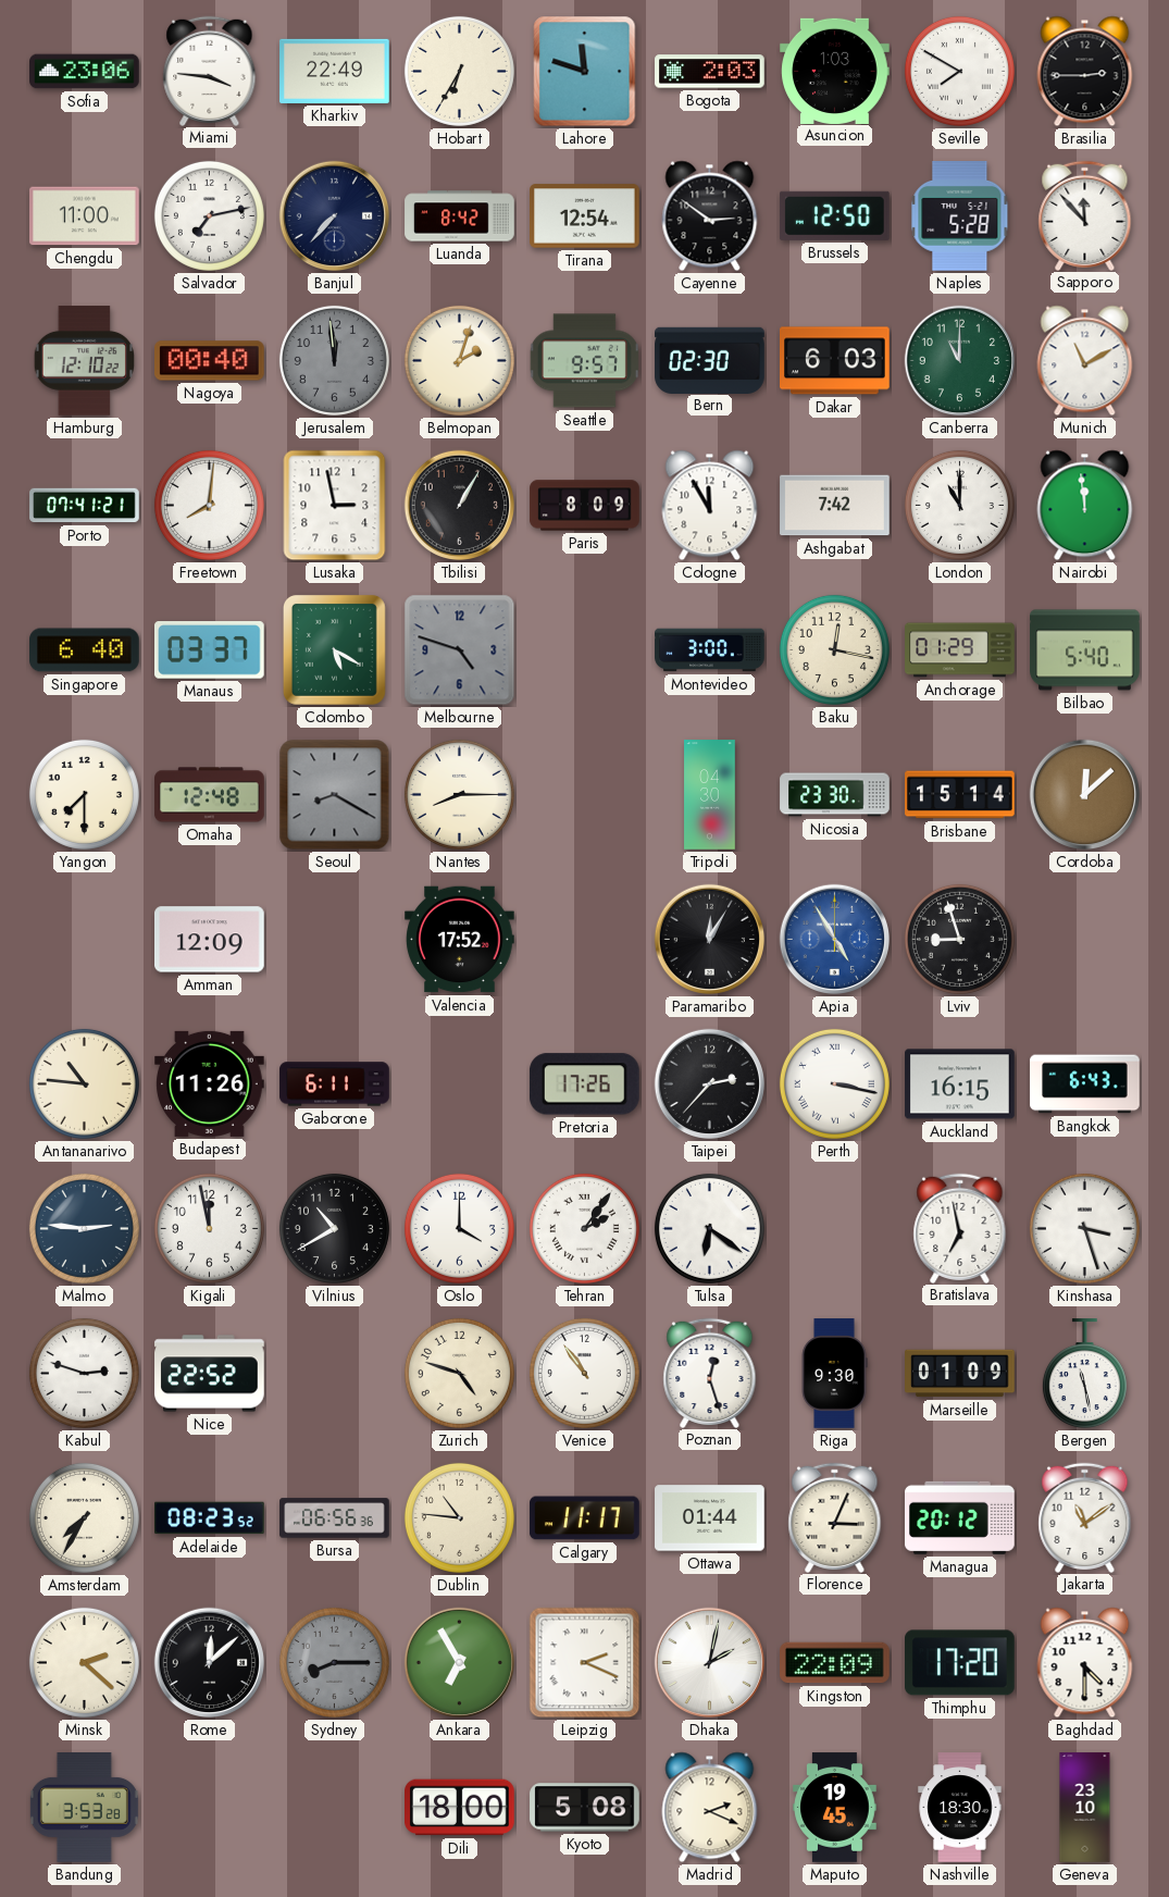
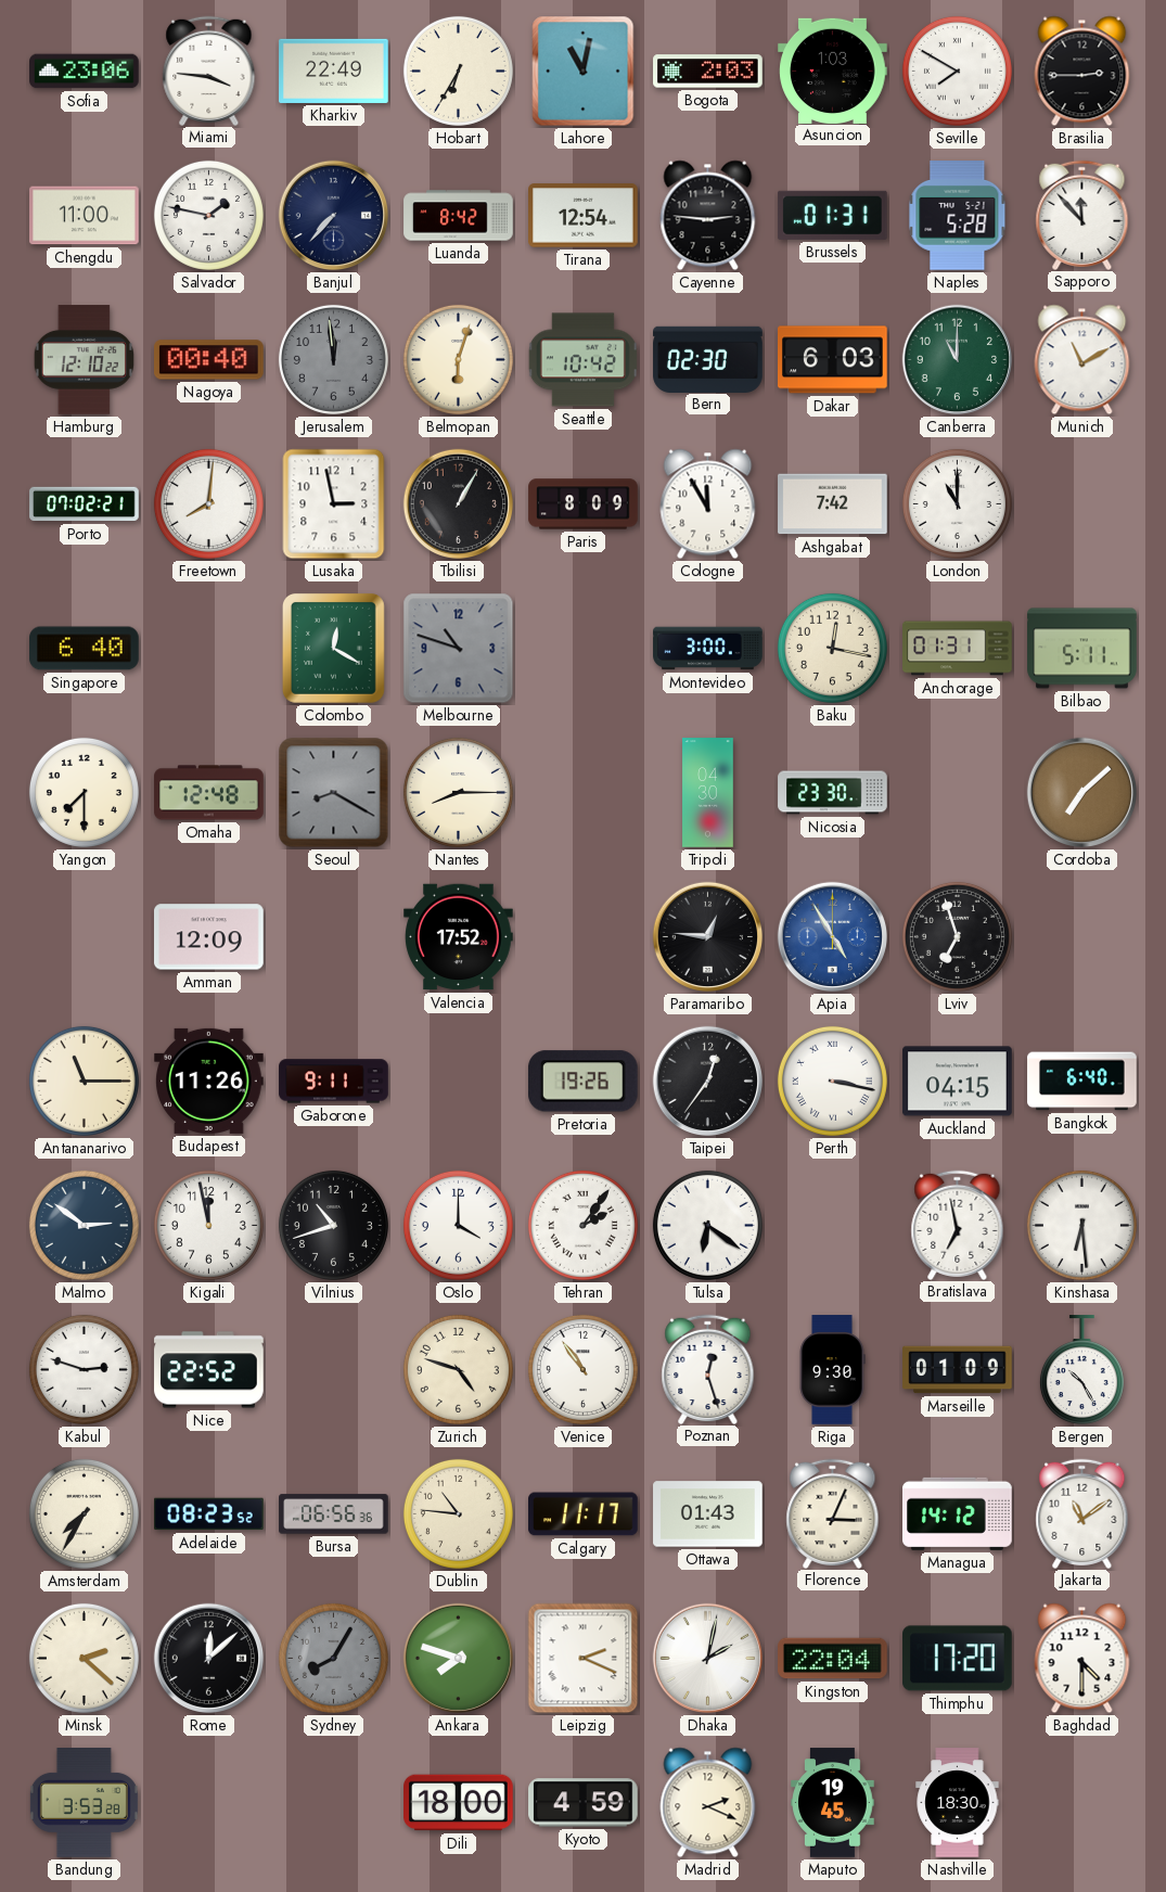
Lahore: 11:48 -> 11:02
Salvador: 7:13 -> 1:47
Cayenne: 2:51 -> 2:46
Brussels: 12:50 -> 01:31
Belmopan: 2:03 -> 6:03
Seattle: 9:57 -> 10:42
Porto: 07:41 -> 07:02
Nairobi: 11:59 -> none
Manaus: 03:37 -> none
Colombo: 5:20 -> 12:20
Melbourne: 4:48 -> 10:48
Anchorage: 01:29 -> 01:31
Bilbao: 5:40 -> 5:11
Brisbane: 15:14 -> none
Cordoba: 12:08 -> 7:08
Paramaribo: 12:05 -> 12:46
Lviv: 8:57 -> 6:57
Antananarivo: 10:46 -> 11:15
Gaborone: 6:11 -> 9:11
Pretoria: 17:26 -> 19:26
Taipei: 2:37 -> 12:36
Auckland: 16:15 -> 04:15
Bangkok: 6:43 -> 6:40
Malmo: 2:46 -> 2:51
Vilnius: 10:40 -> 10:42
Kinshasa: 3:27 -> 6:29
Bergen: 11:28 -> 10:25
Ottawa: 01:44 -> 01:43
Managua: 20:12 -> 14:12
Sydney: 8:15 -> 8:05
Ankara: 6:55 -> 7:48
Kingston: 22:09 -> 22:04
Kyoto: 5:08 -> 4:59
Geneva: 23:10 -> none
